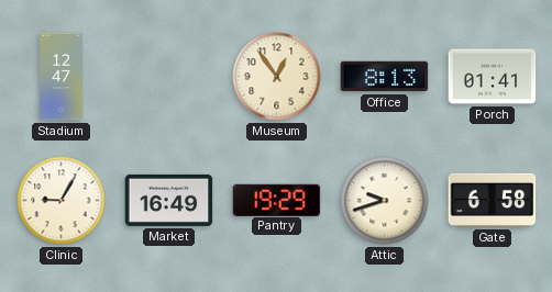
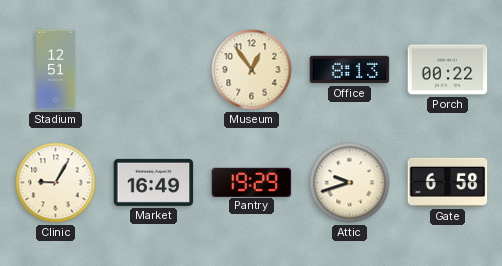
Stadium: 12:47 -> 12:51
Porch: 01:41 -> 00:22
